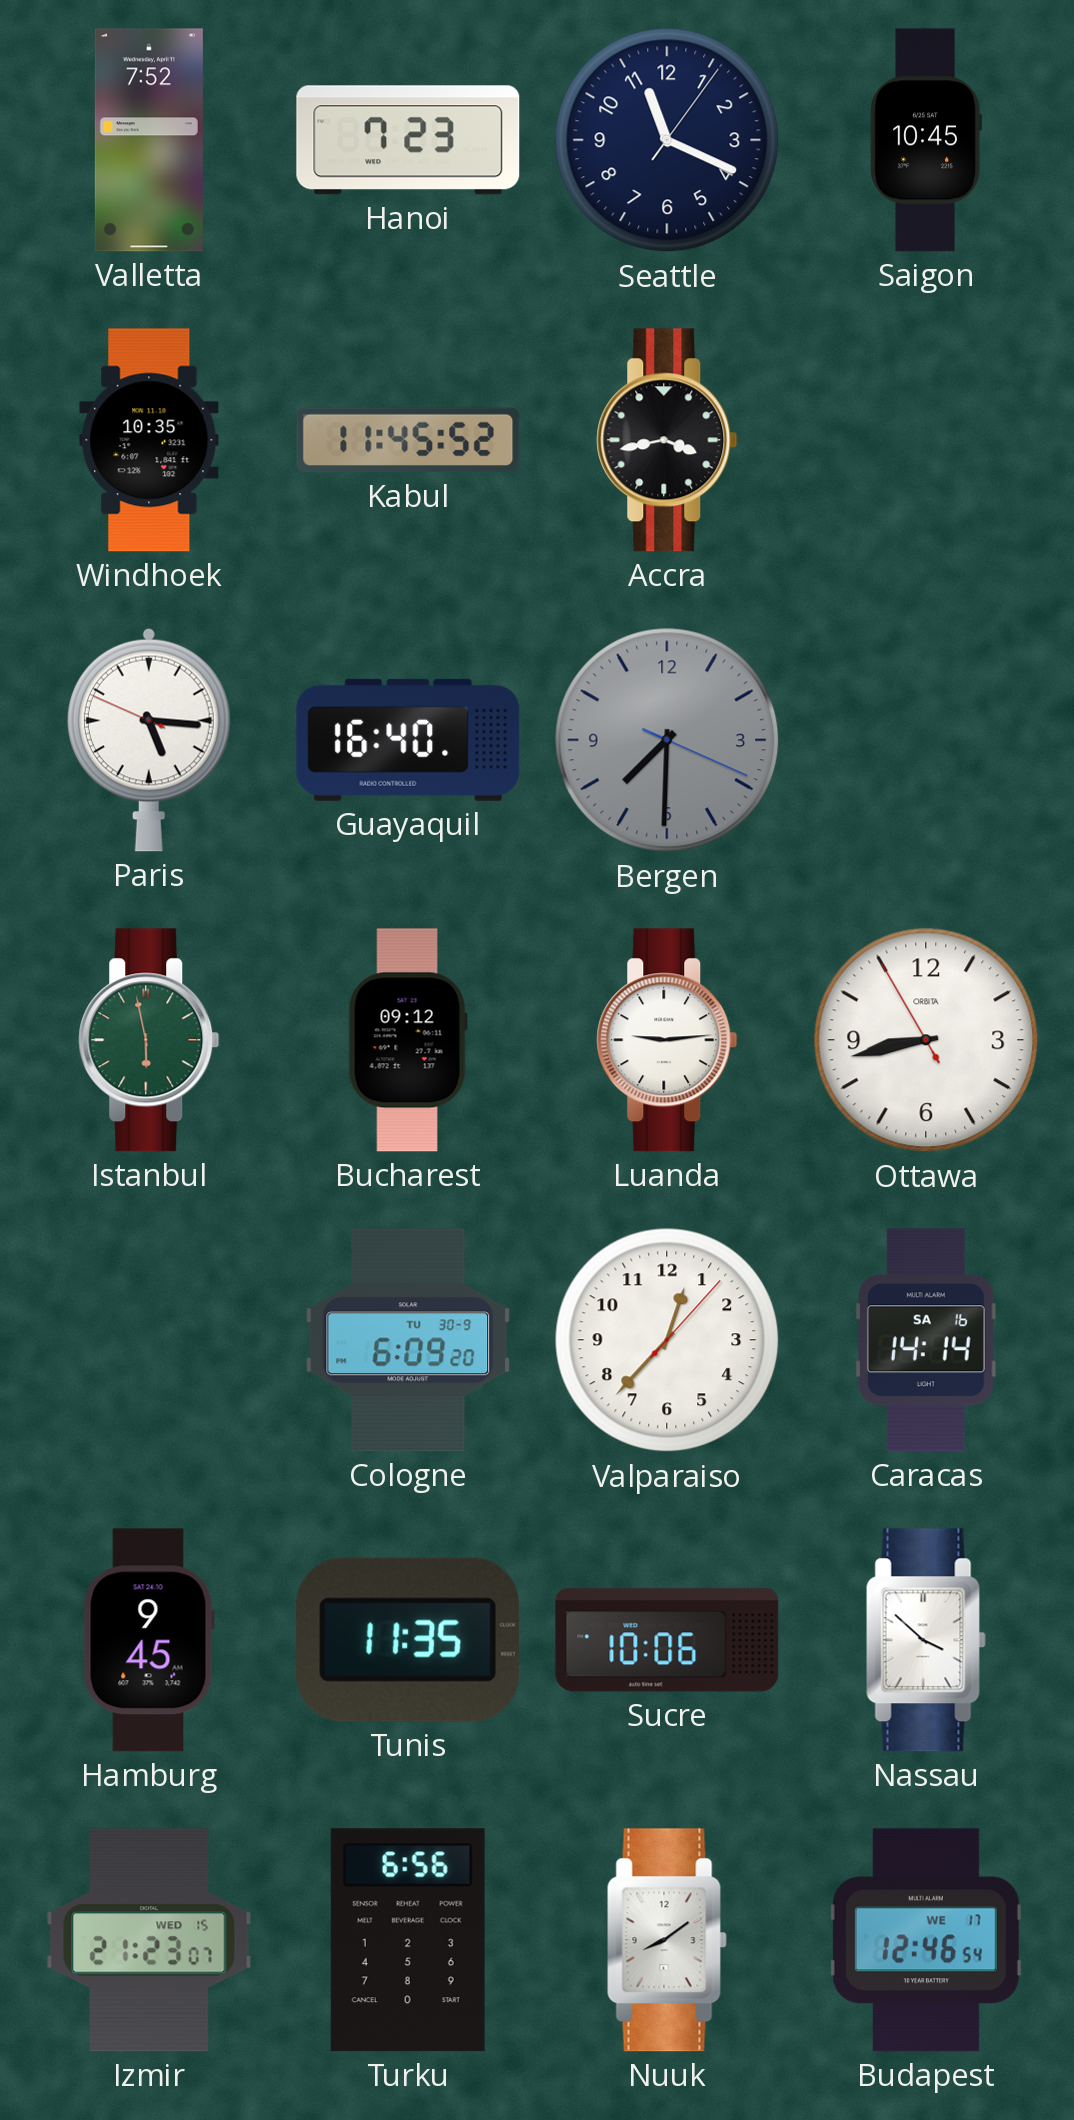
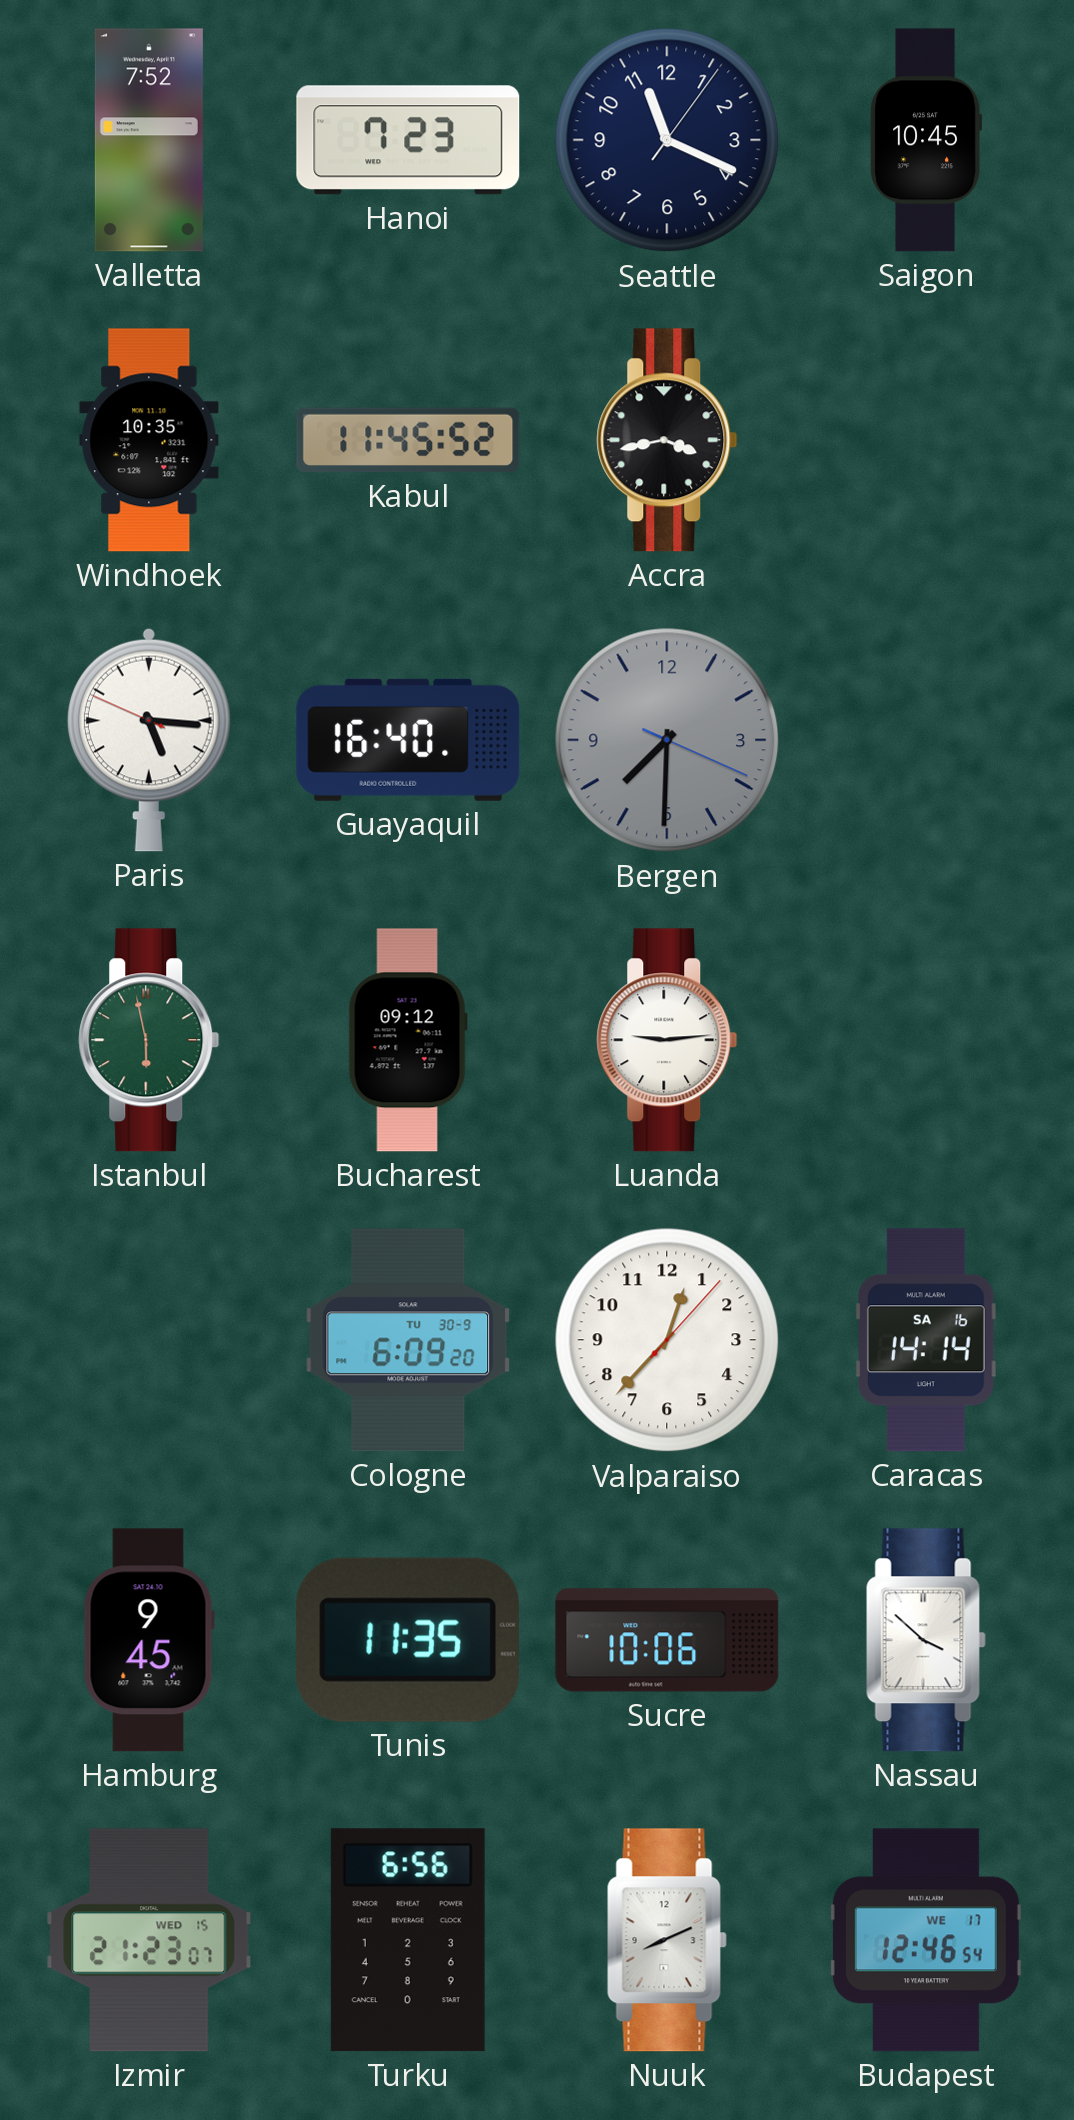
Ottawa: 8:42 -> none
Nuuk: 8:09 -> 8:11
